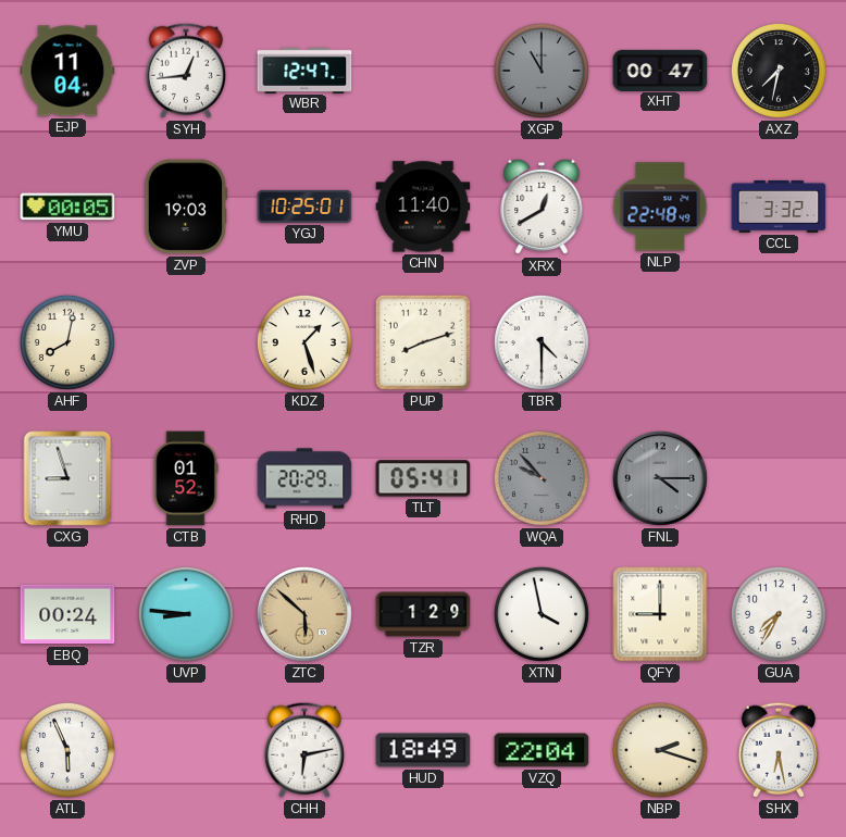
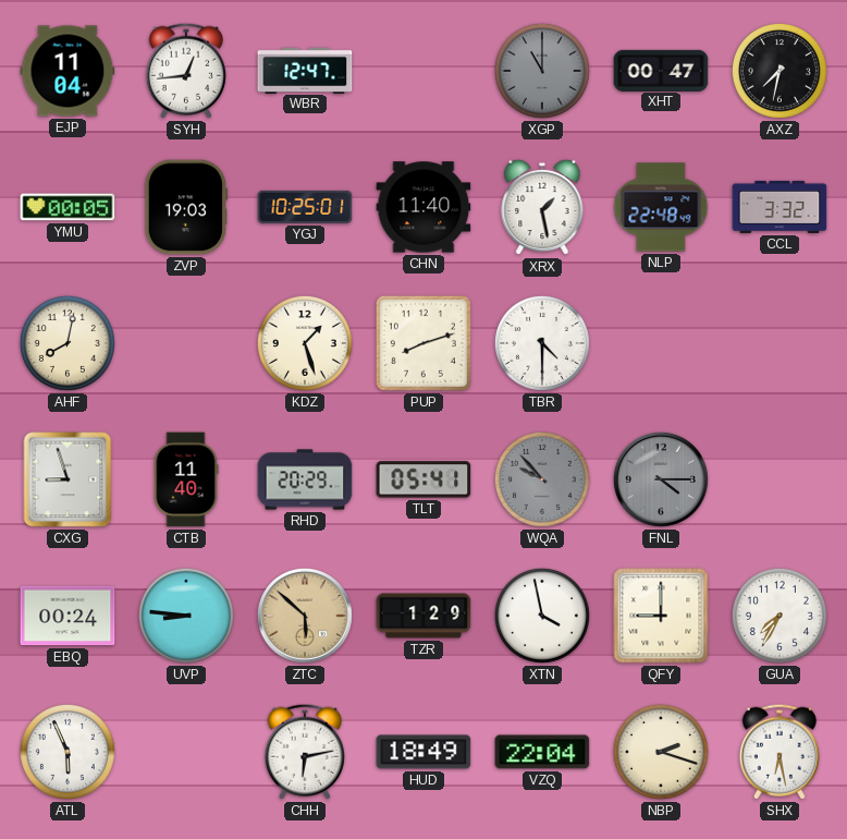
XRX: 12:40 -> 1:28
CTB: 01:52 -> 11:40
